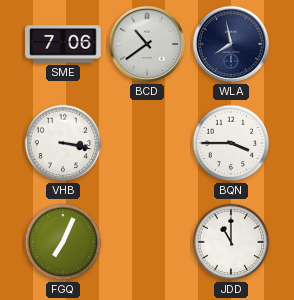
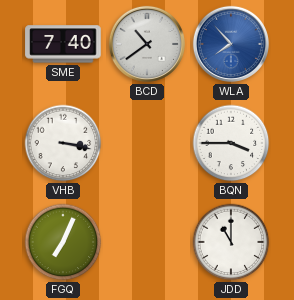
SME: 7:06 -> 7:40
WLA: 7:58 -> 7:53
WLA dial: navy -> blue
